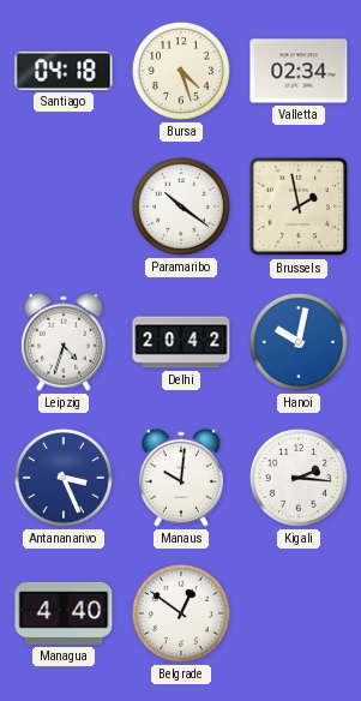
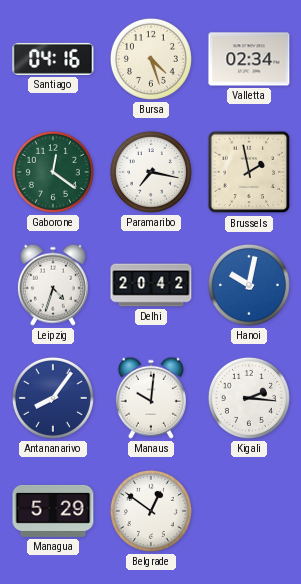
Santiago: 04:18 -> 04:16
Gaborone: none -> 12:21
Paramaribo: 10:21 -> 7:17
Antananarivo: 3:26 -> 8:06
Managua: 4:40 -> 5:29
